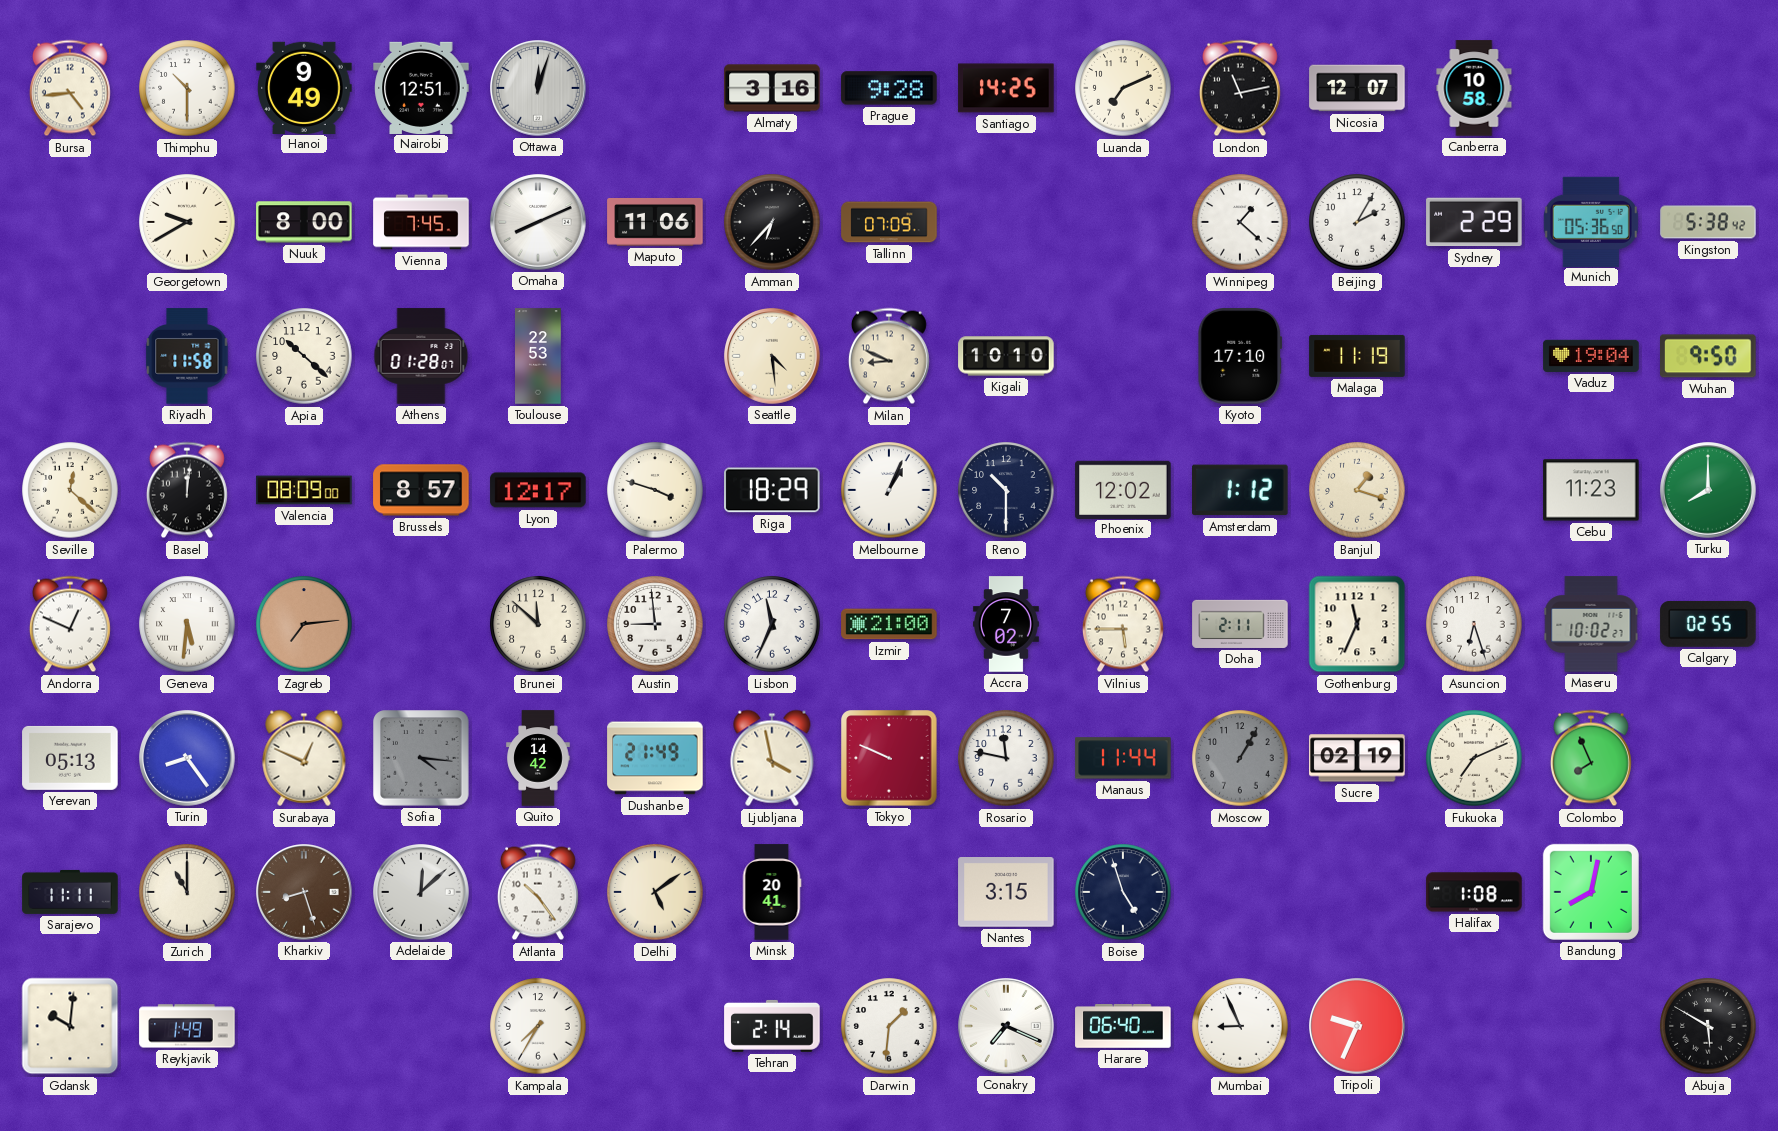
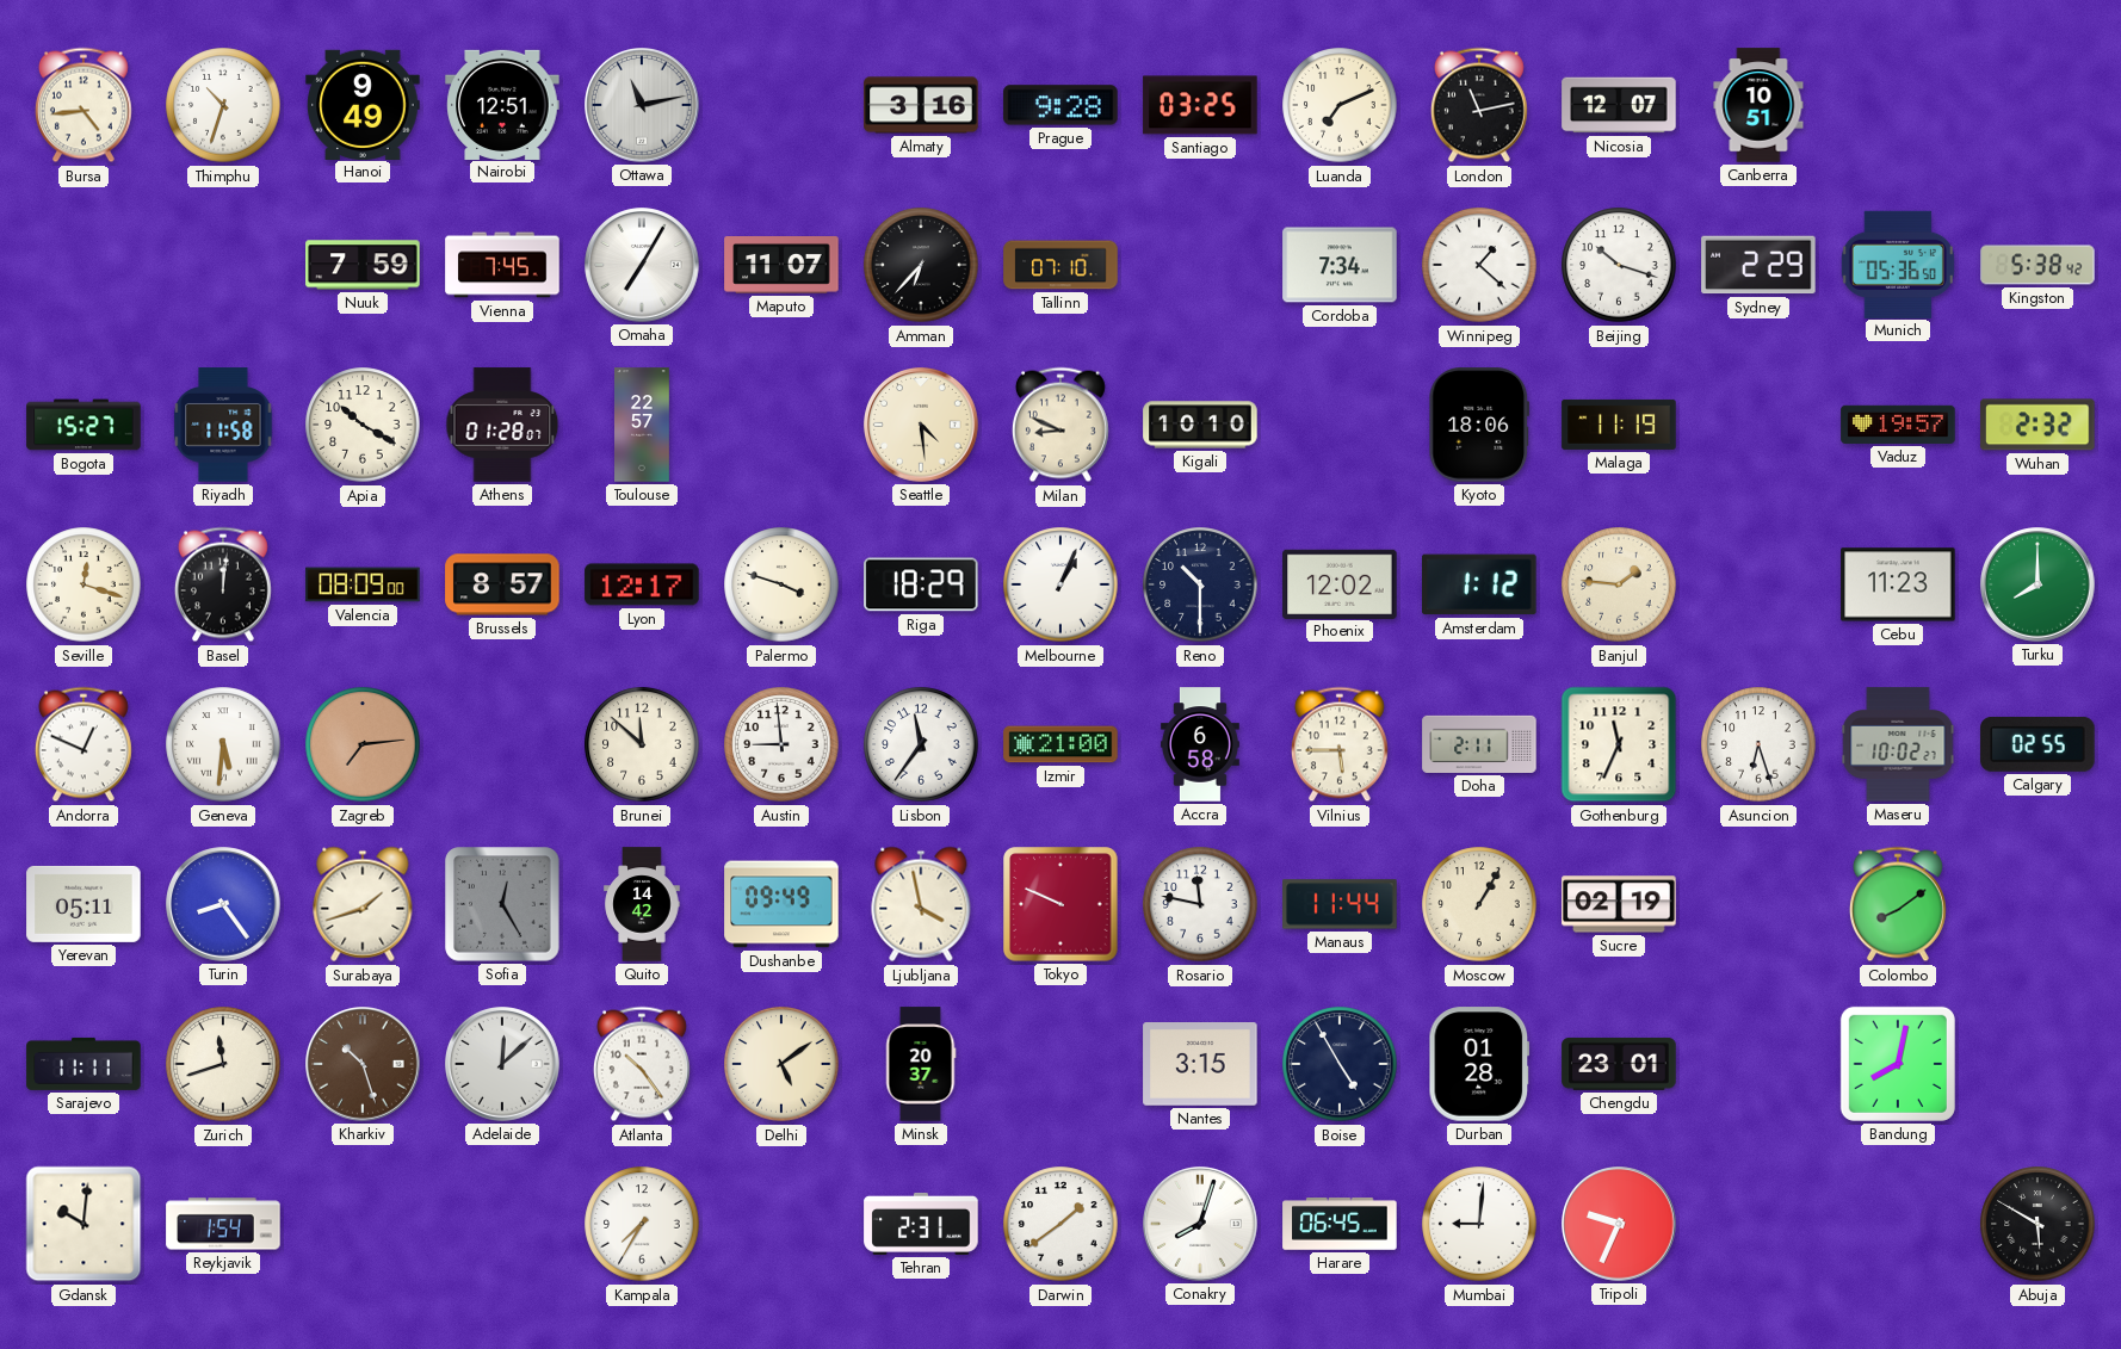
Thimphu: 10:30 -> 10:33
Ottawa: 12:03 -> 11:13
Santiago: 14:25 -> 03:25
Canberra: 10:58 -> 10:51
Georgetown: 9:40 -> none
Nuuk: 8:00 -> 7:59
Omaha: 8:11 -> 7:05
Maputo: 11:06 -> 11:07
Tallinn: 07:09 -> 07:10
Cordoba: none -> 7:34
Beijing: 2:05 -> 10:18
Bogota: none -> 15:27
Apia: 10:22 -> 10:20
Toulouse: 22:53 -> 22:57
Kyoto: 17:10 -> 18:06
Vaduz: 19:04 -> 19:57
Wuhan: 9:50 -> 2:32
Seville: 12:22 -> 12:18
Banjul: 1:18 -> 1:46
Lisbon: 11:34 -> 11:36
Accra: 7:02 -> 6:58
Yerevan: 05:13 -> 05:11
Surabaya: 12:49 -> 1:42
Sofia: 4:16 -> 12:25
Dushanbe: 21:49 -> 09:49
Moscow dial: grey -> cream
Fukuoka: 7:11 -> none
Colombo: 7:56 -> 8:09
Zurich: 11:00 -> 11:42
Kharkiv: 8:27 -> 10:27
Minsk: 20:41 -> 20:37
Boise: 4:57 -> 4:55
Durban: none -> 01:28
Chengdu: none -> 23:01
Halifax: 1:08 -> none
Reykjavik: 1:49 -> 1:54
Tehran: 2:14 -> 2:31
Darwin: 1:31 -> 1:39
Conakry: 7:19 -> 8:03
Harare: 06:40 -> 06:45
Mumbai: 8:56 -> 9:01
